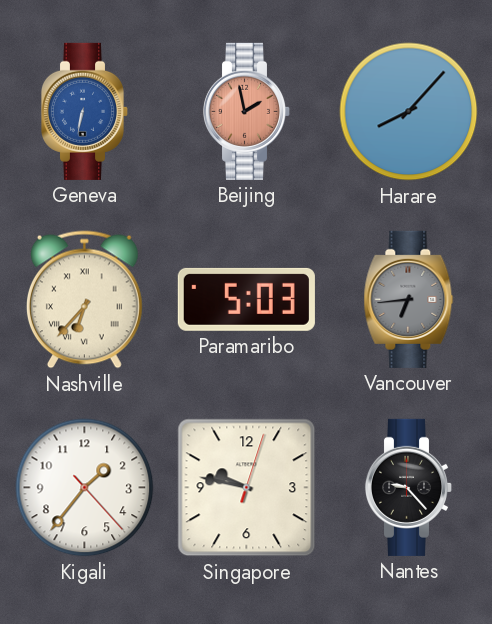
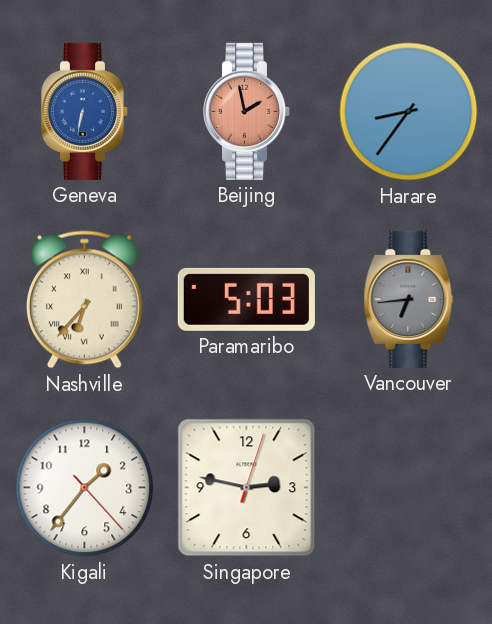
Harare: 8:07 -> 8:36
Singapore: 9:47 -> 2:47
Nantes: 9:23 -> none
